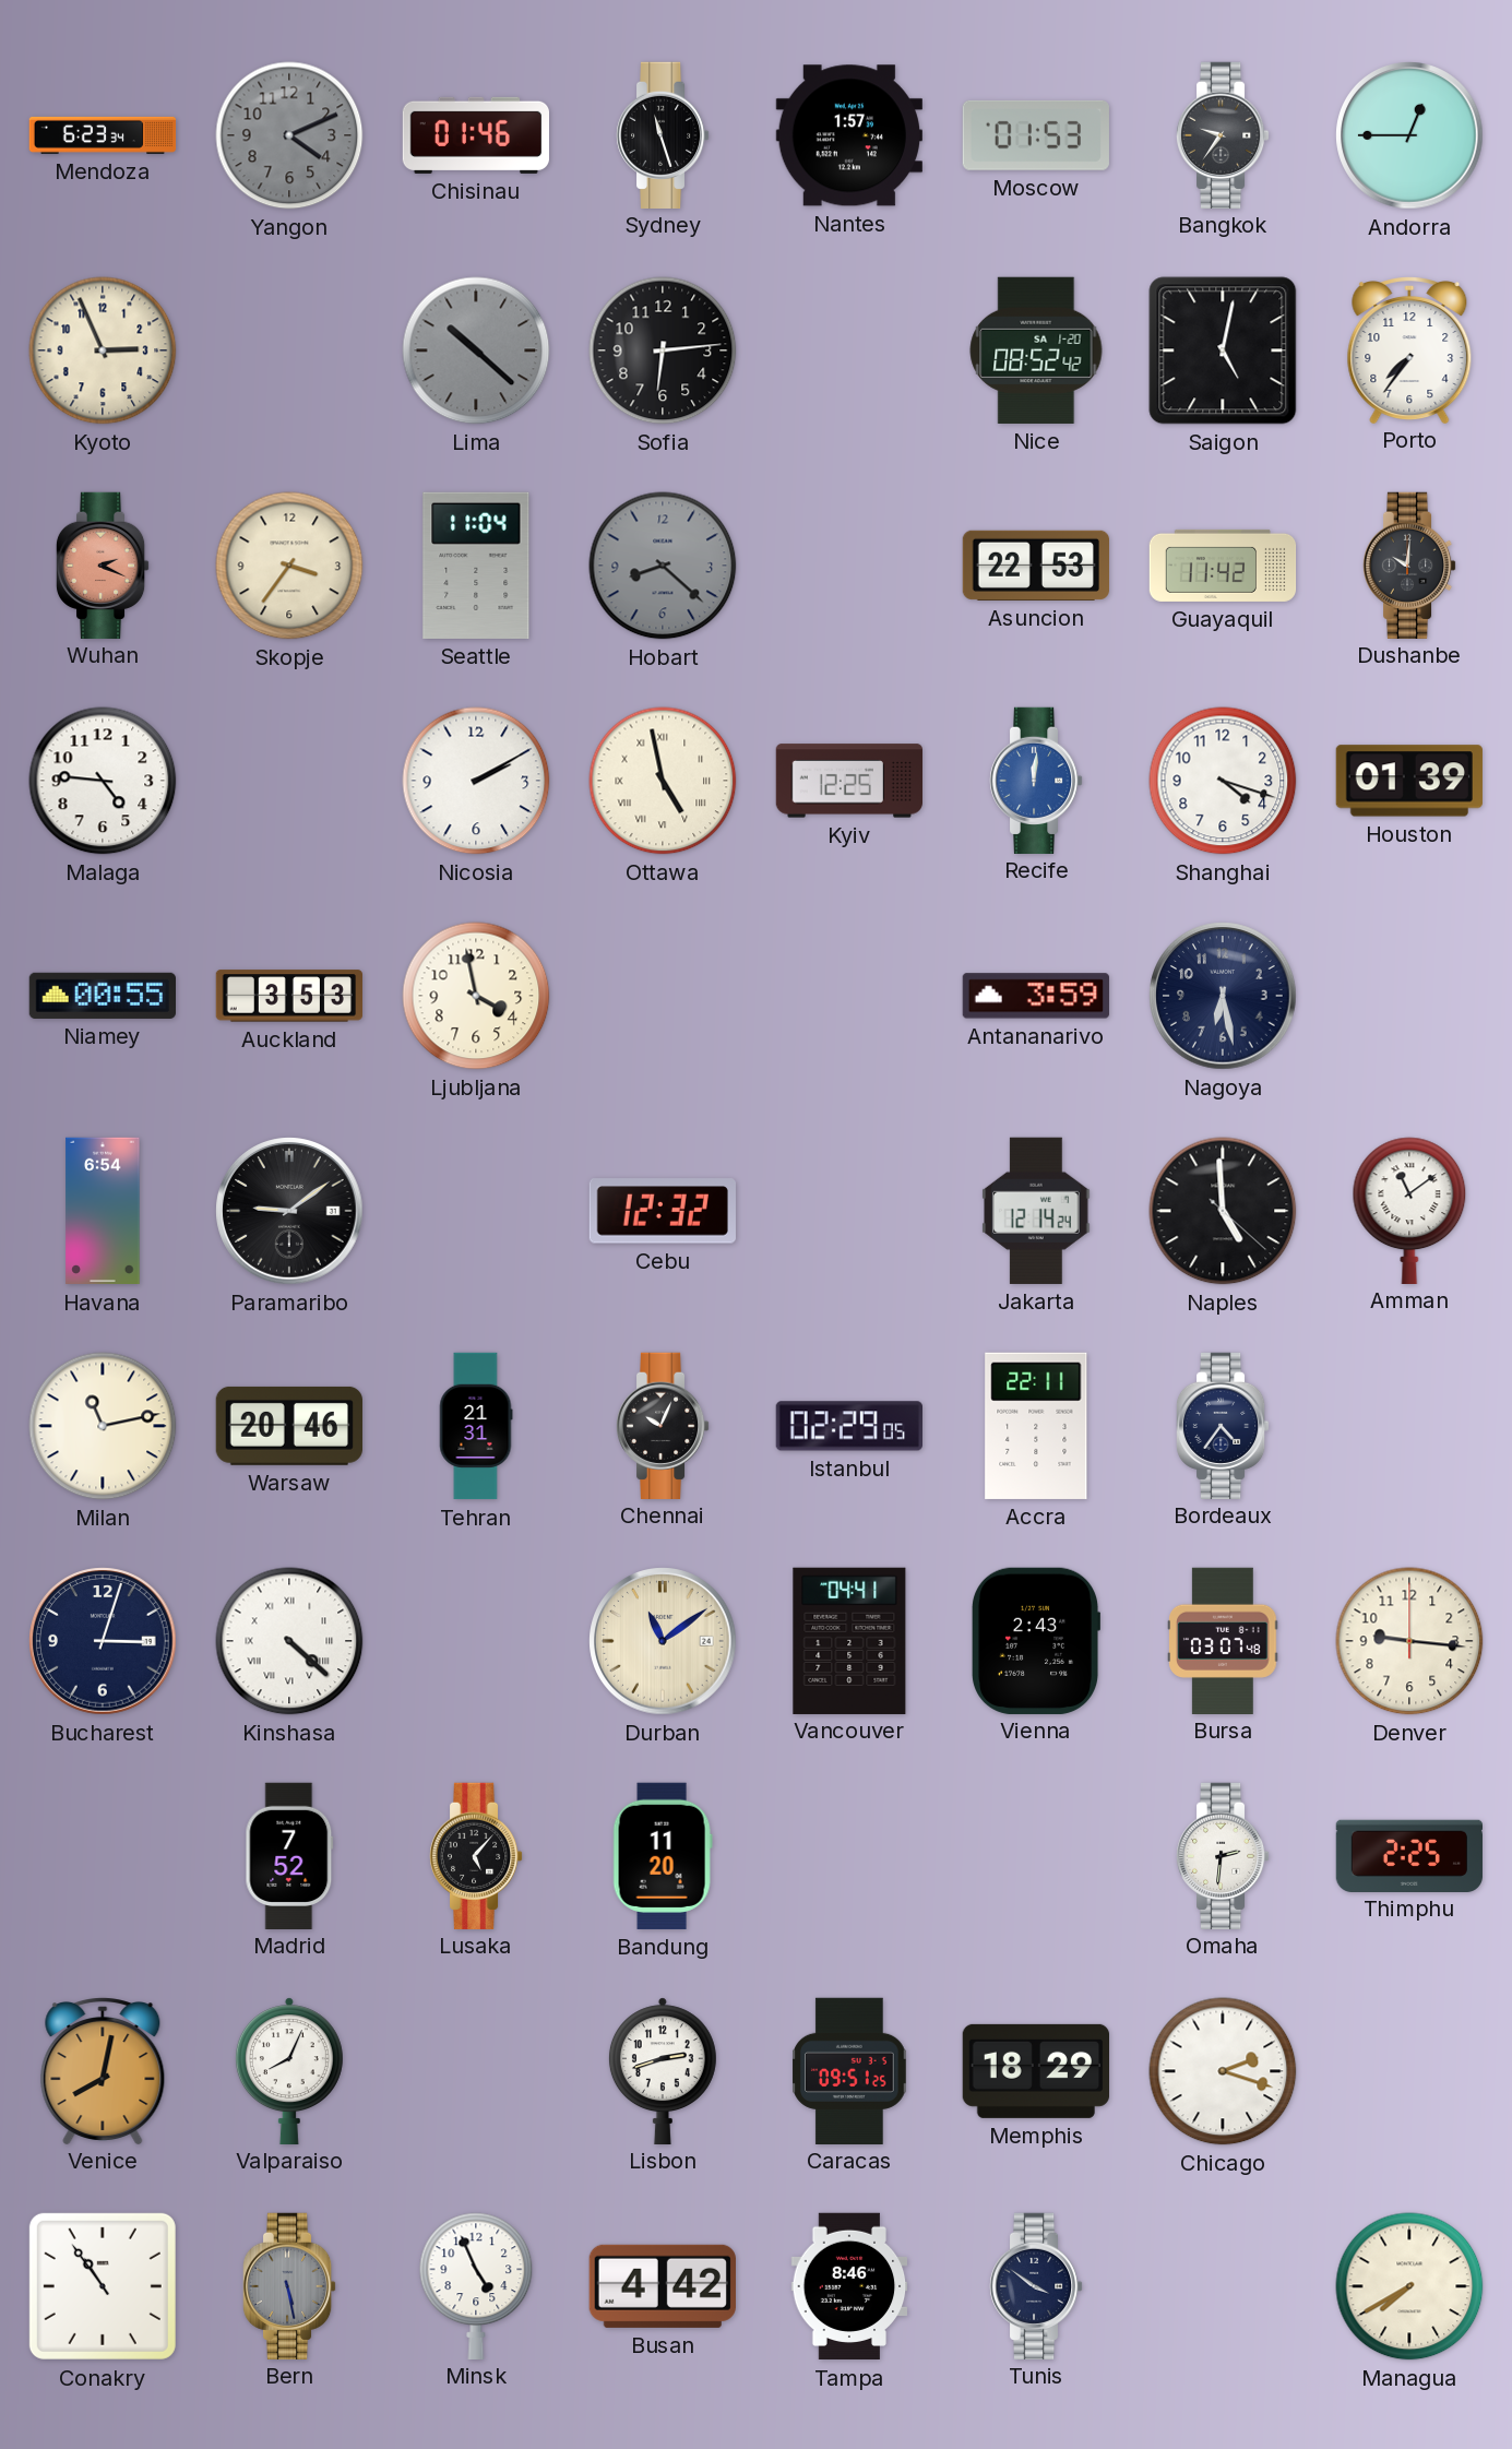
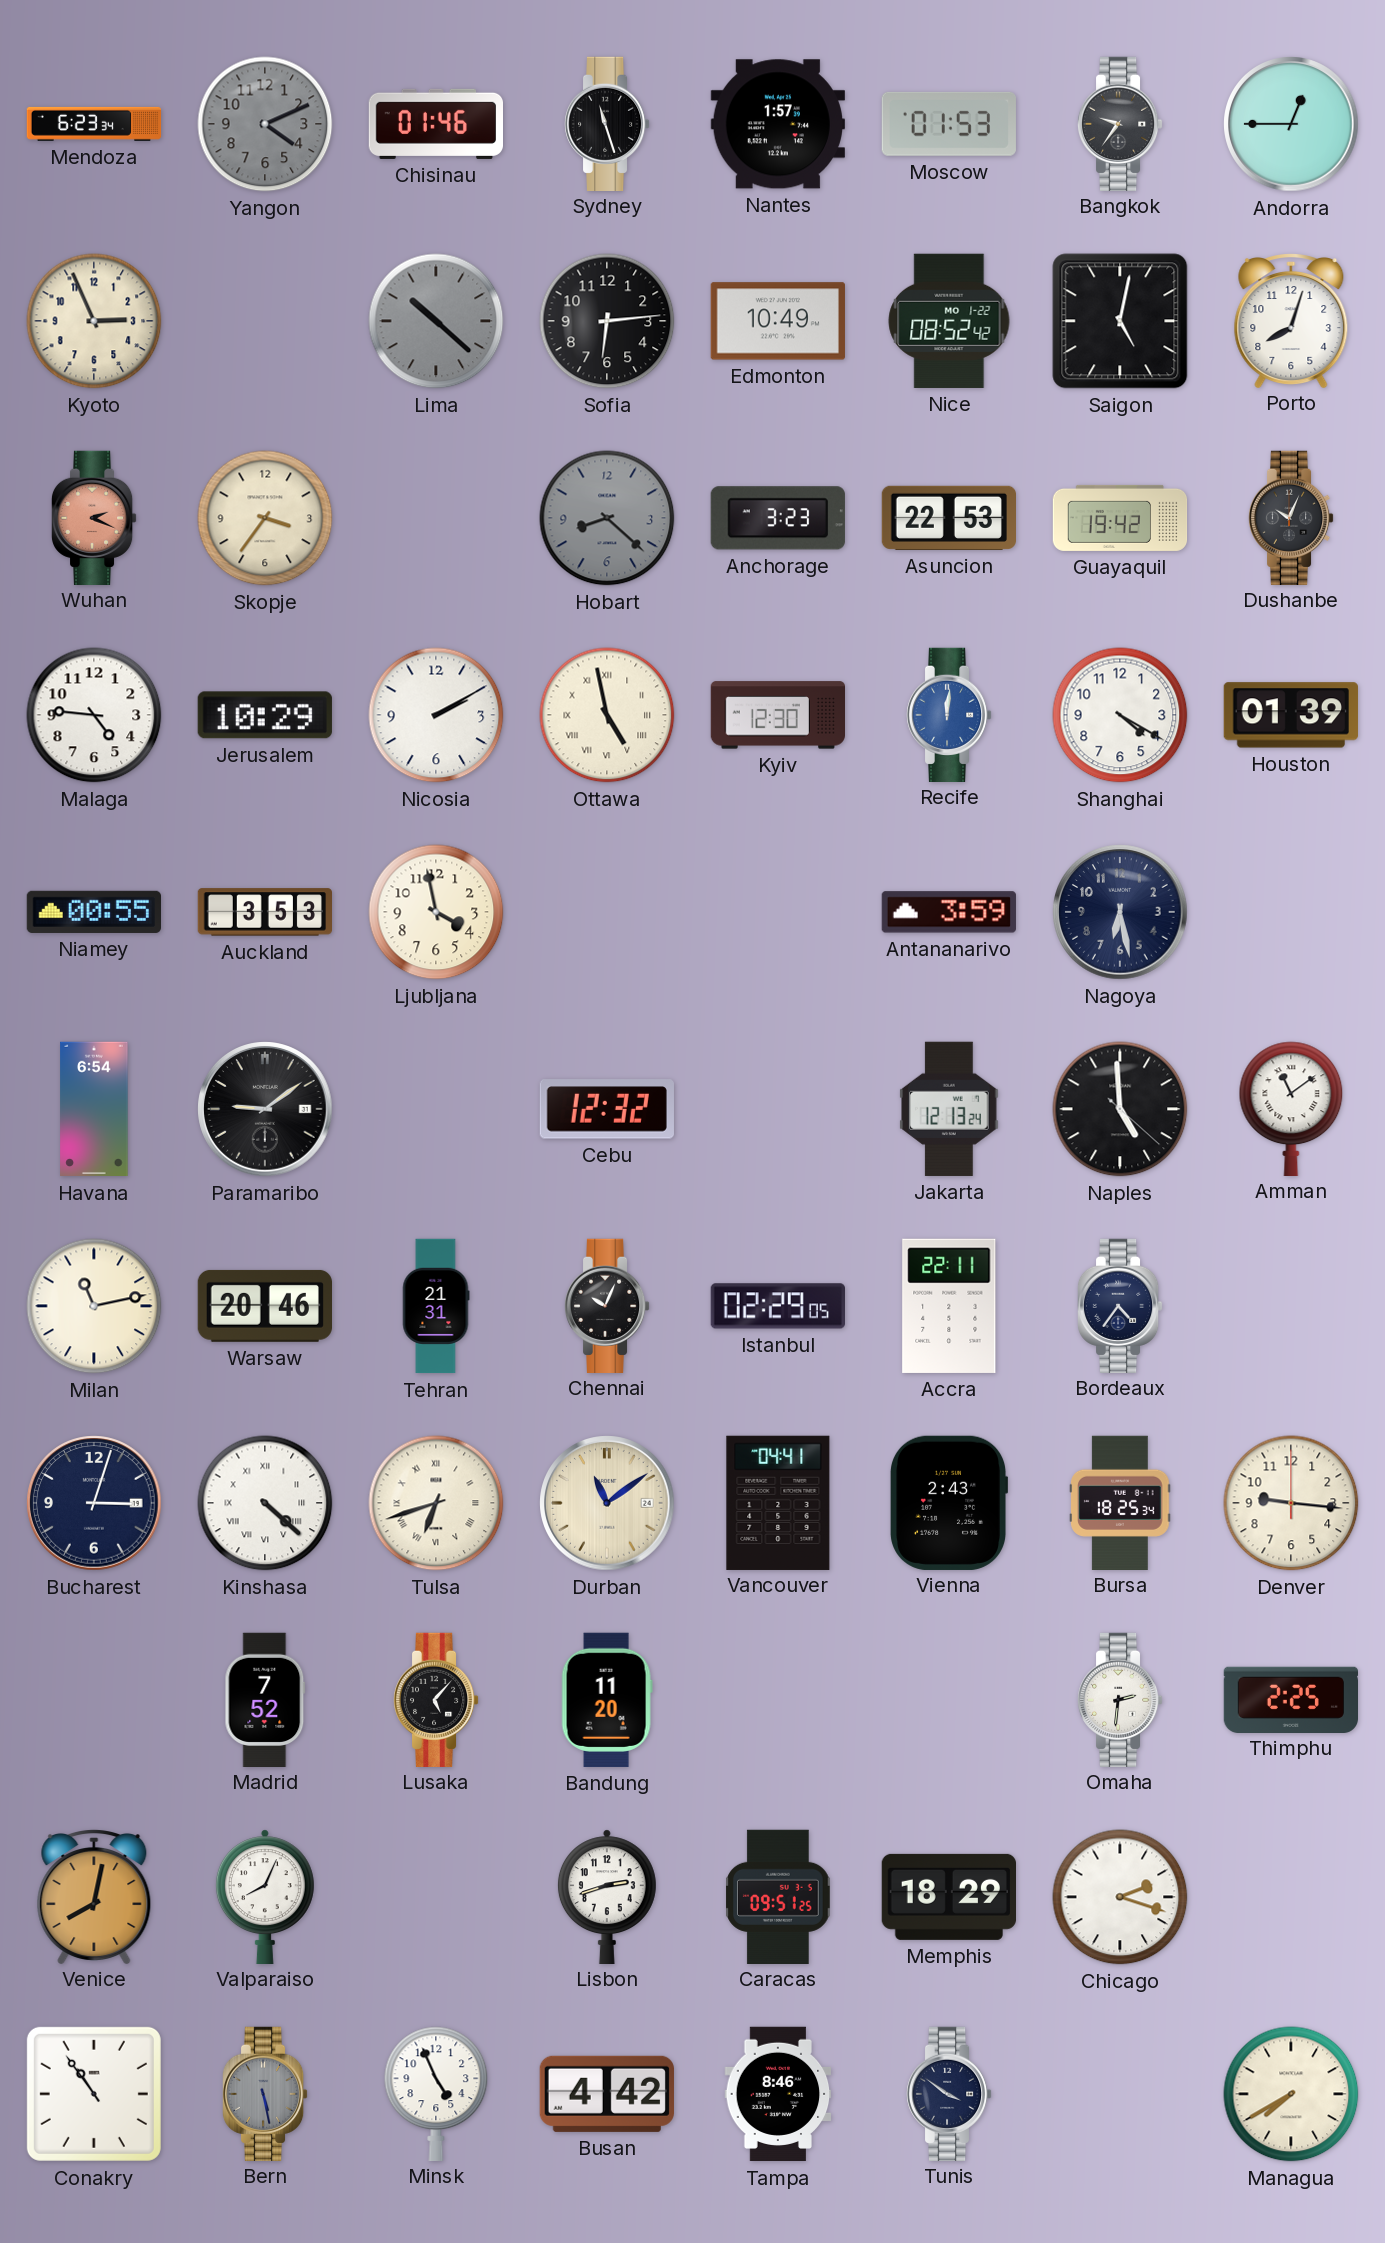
Edmonton: none -> 10:49
Nice date: SA 1-20 -> MO 1-22
Porto: 7:36 -> 8:03
Seattle: 11:04 -> none
Anchorage: none -> 3:23
Guayaquil: 11:42 -> 19:42
Dushanbe: 10:01 -> 10:04
Jerusalem: none -> 10:29
Kyiv: 12:25 -> 12:30
Shanghai: 4:18 -> 4:20
Jakarta: 12:14 -> 12:13
Tulsa: none -> 6:42
Bursa: 03:07 -> 18:25
